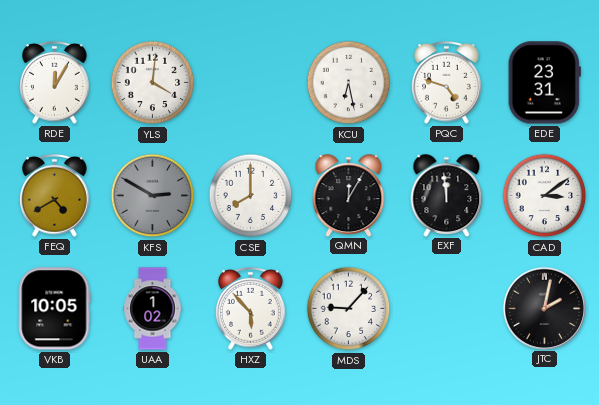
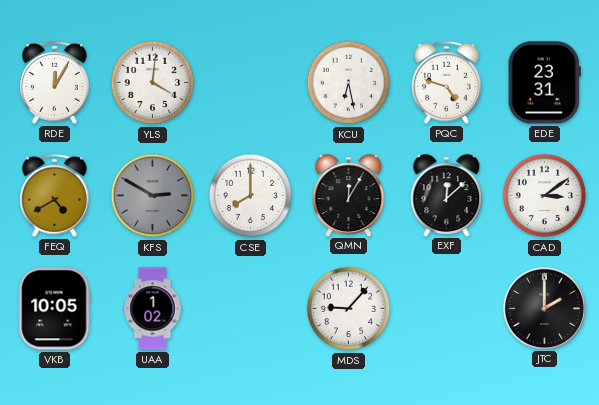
EXF: 11:59 -> 12:08
HXZ: 5:53 -> none
JTC: 2:02 -> 2:00
